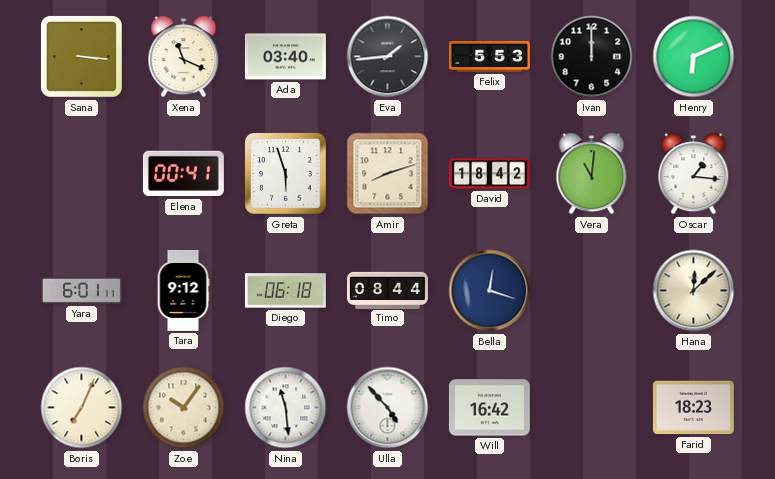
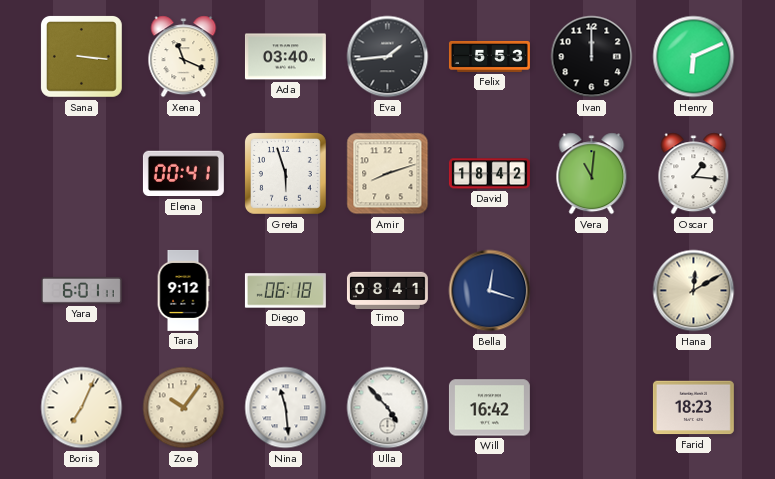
Timo: 08:44 -> 08:41
Hana: 12:08 -> 12:10
